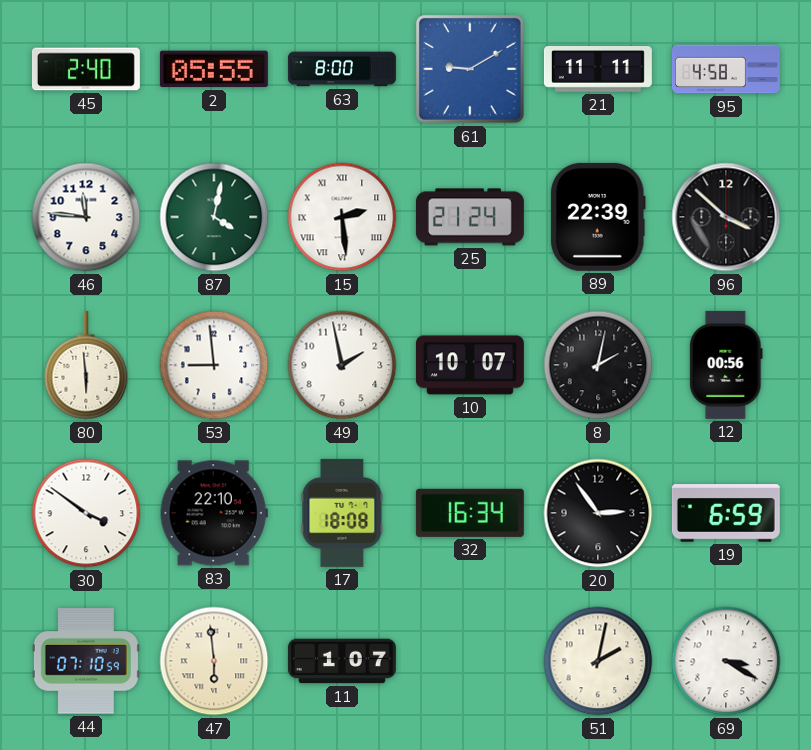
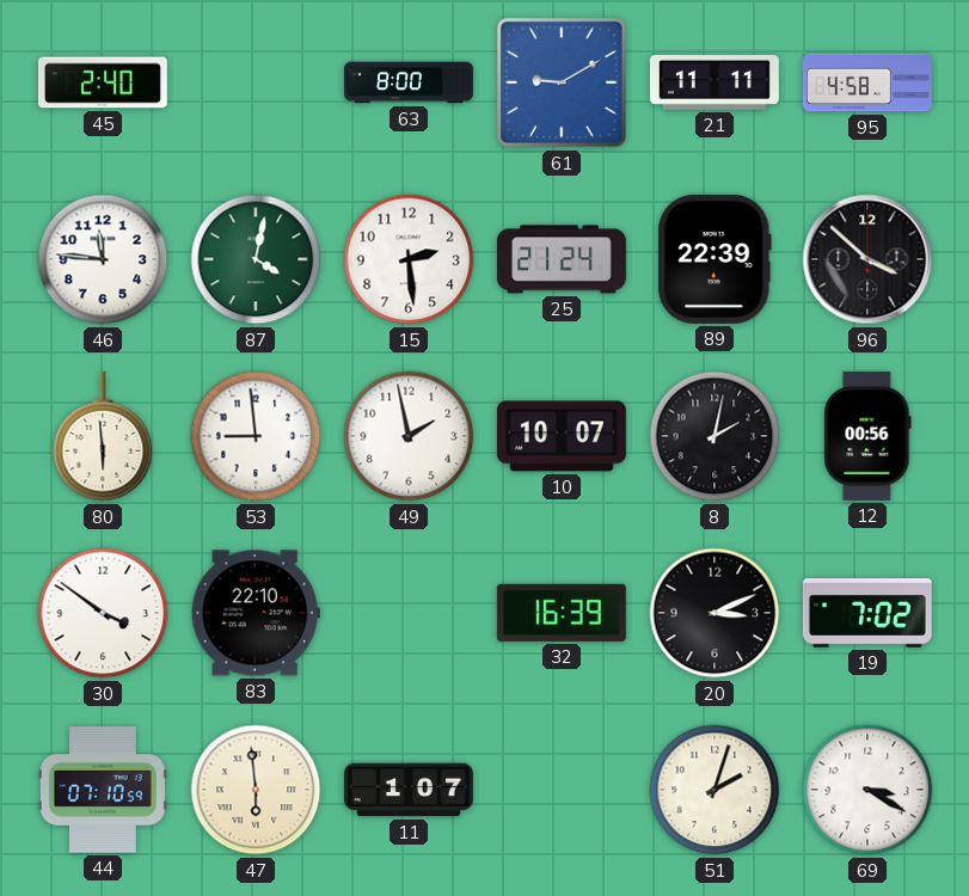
2: 05:55 -> none
15 numerals: Roman -> Arabic
17: 18:08 -> none
32: 16:34 -> 16:39
20: 2:54 -> 3:11
19: 6:59 -> 7:02
51: 2:02 -> 2:03
